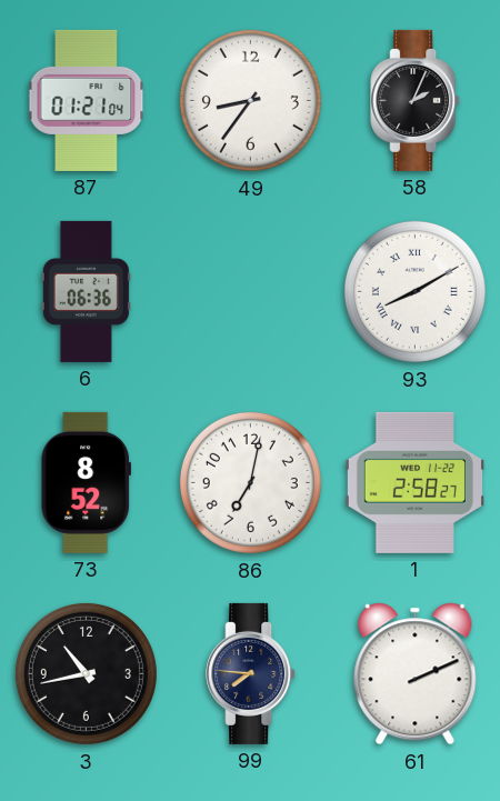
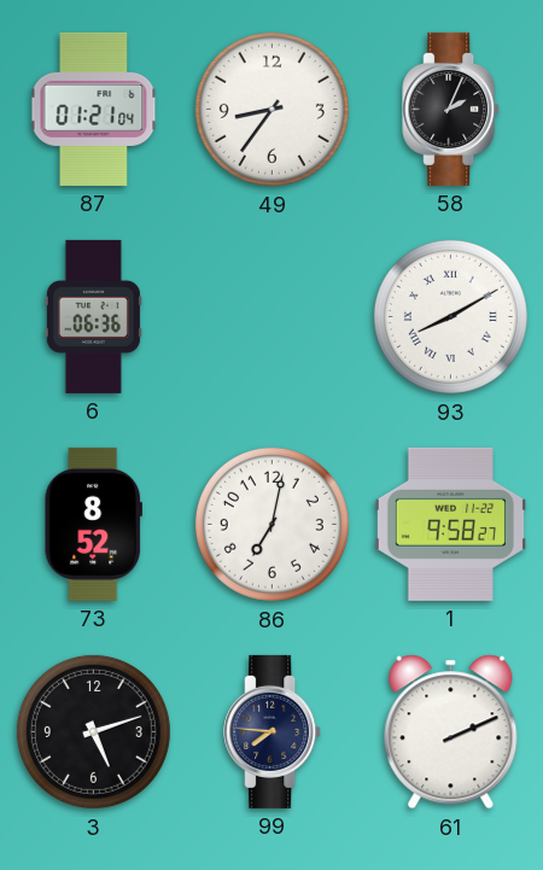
1: 2:58 -> 9:58
3: 10:43 -> 5:12
